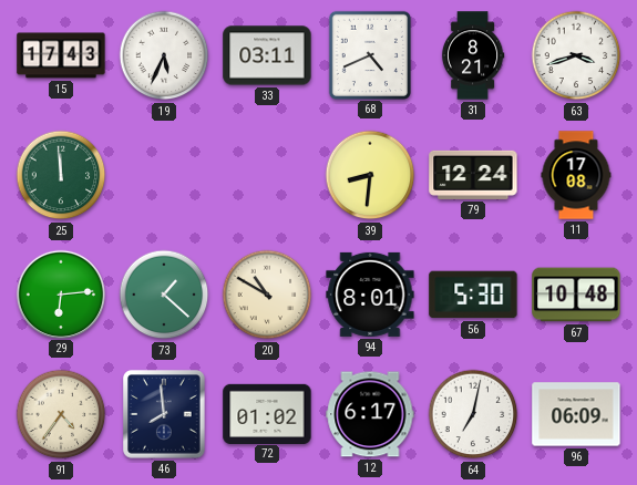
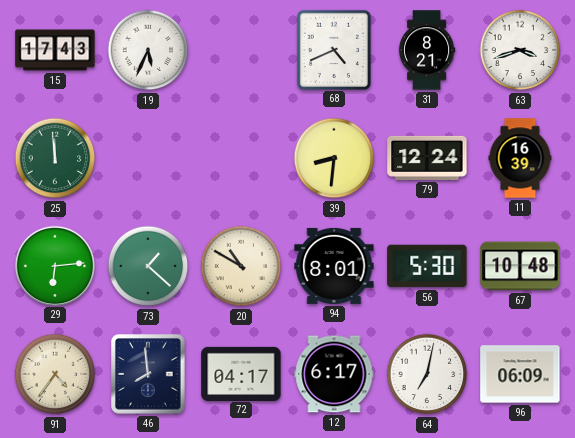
33: 03:11 -> none
11: 17:08 -> 16:39
72: 01:02 -> 04:17
